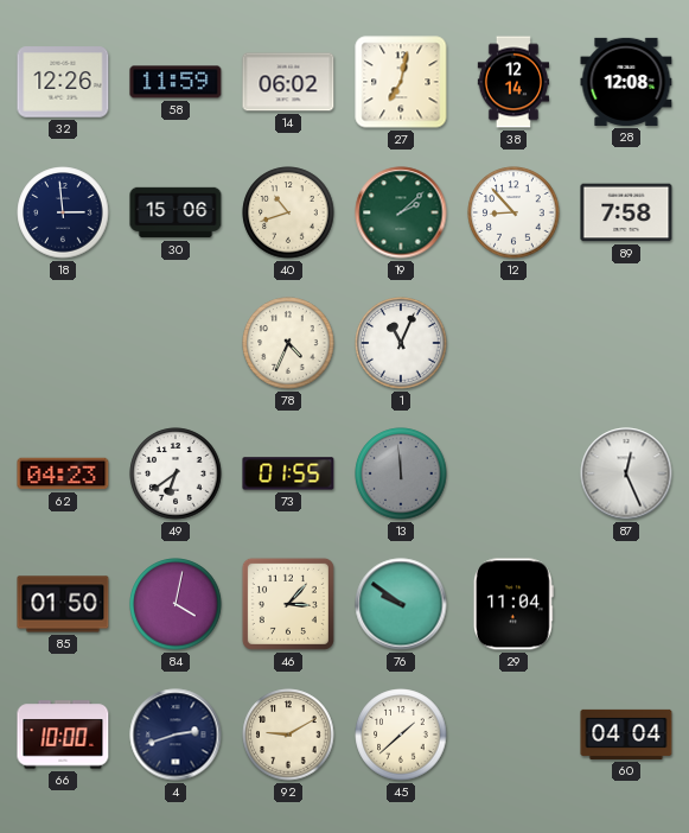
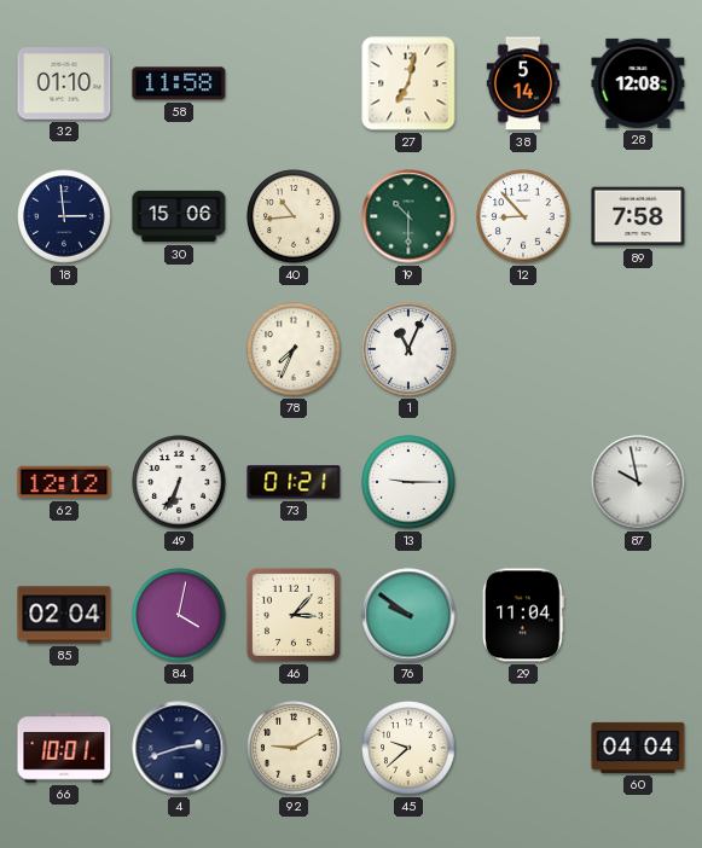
32: 12:26 -> 01:10
58: 11:59 -> 11:58
14: 06:02 -> none
38: 12:14 -> 5:14
40: 10:42 -> 10:44
19: 2:08 -> 10:30
78: 4:34 -> 7:34
62: 04:23 -> 12:12
49: 6:39 -> 6:34
73: 01:55 -> 01:21
13: 11:59 -> 9:15
13 dial: grey -> white
87: 12:26 -> 9:58
85: 01:50 -> 02:04
66: 10:00 -> 10:01
45: 1:38 -> 9:38
